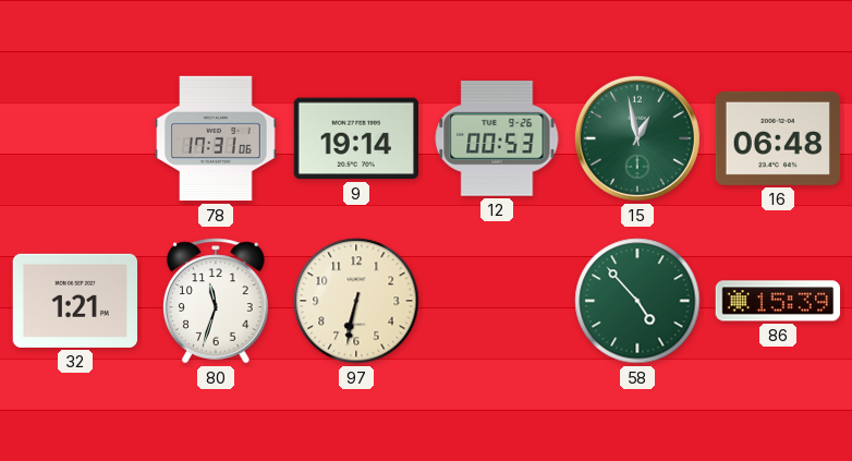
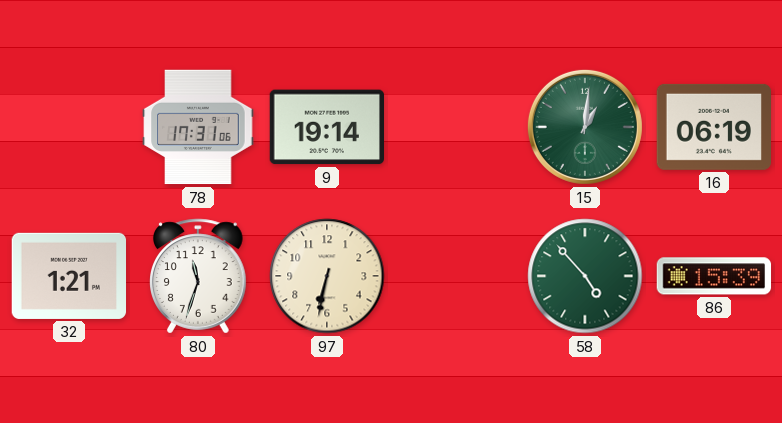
12: 00:53 -> none
15: 12:58 -> 1:01
16: 06:48 -> 06:19
